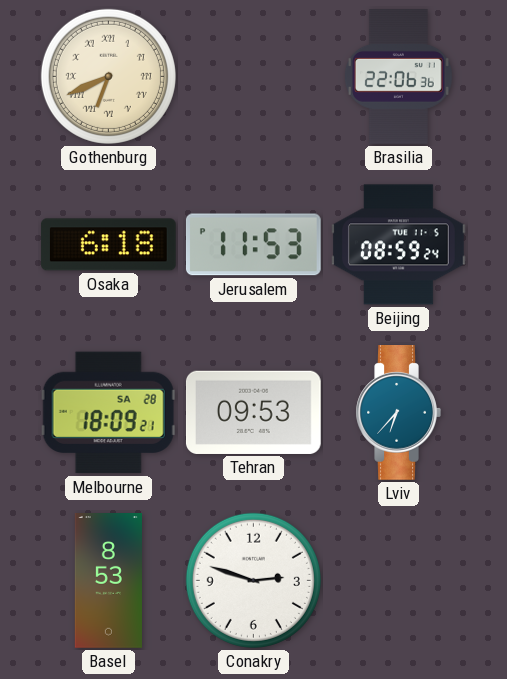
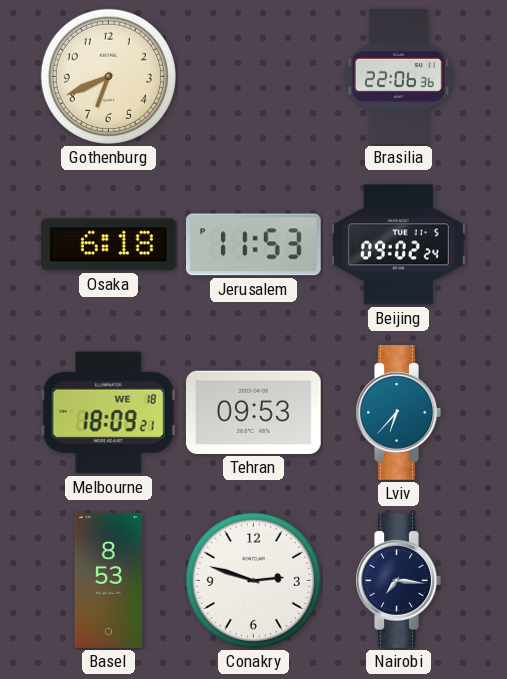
Gothenburg numerals: Roman -> Arabic
Beijing: 08:59 -> 09:02
Melbourne date: SA 28 -> WE 18
Nairobi: none -> 7:16
